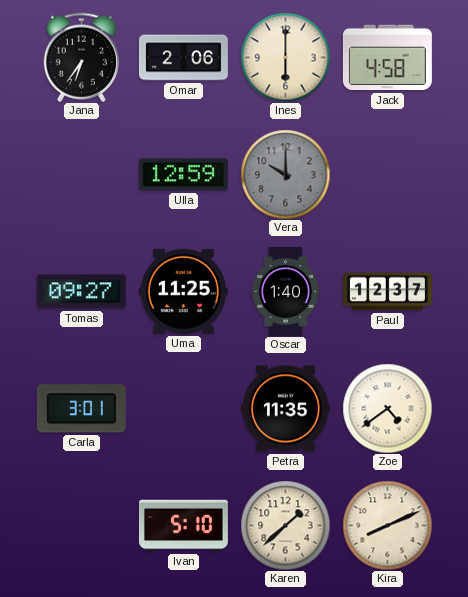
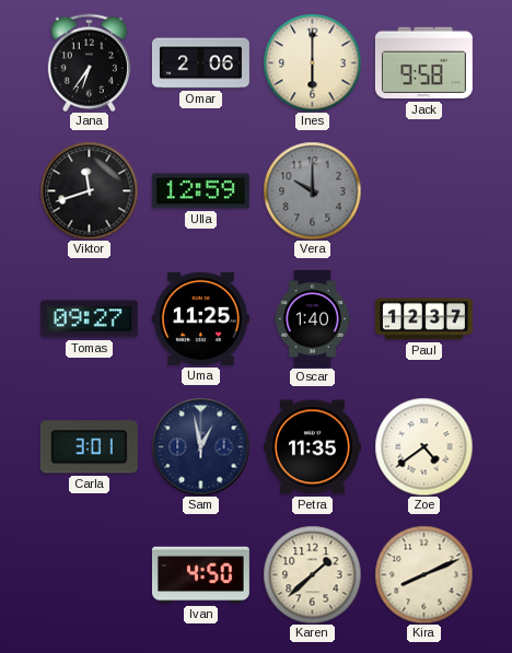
Jack: 4:58 -> 9:58
Viktor: none -> 11:42
Sam: none -> 12:58
Ivan: 5:10 -> 4:50
